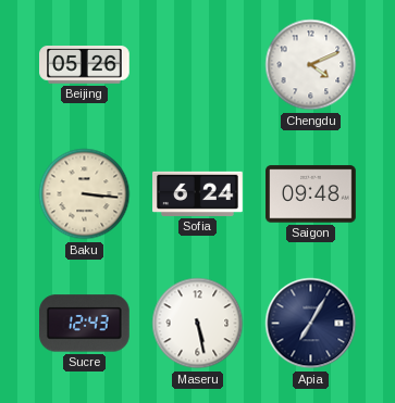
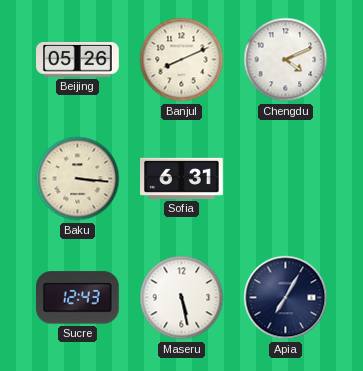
Banjul: none -> 8:11
Sofia: 6:24 -> 6:31
Saigon: 09:48 -> none
